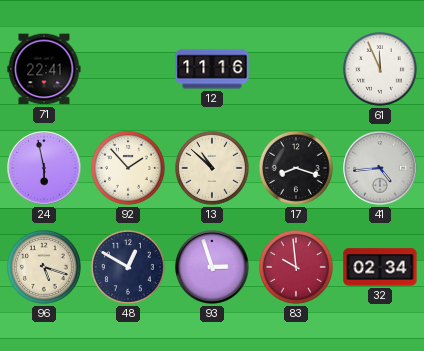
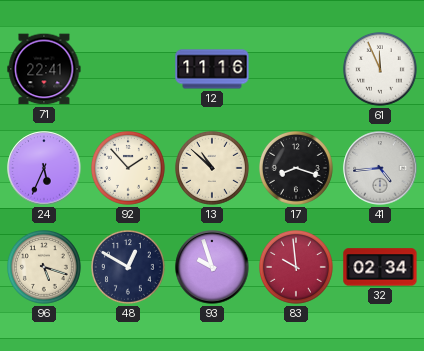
24: 5:58 -> 5:34
93: 2:57 -> 9:57
